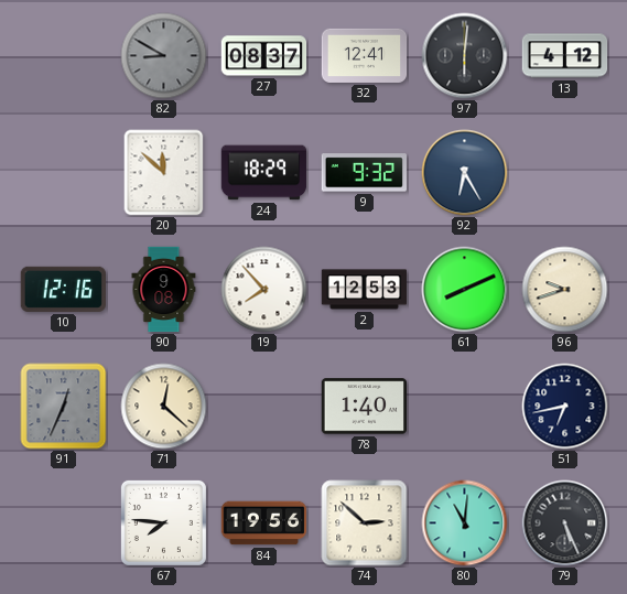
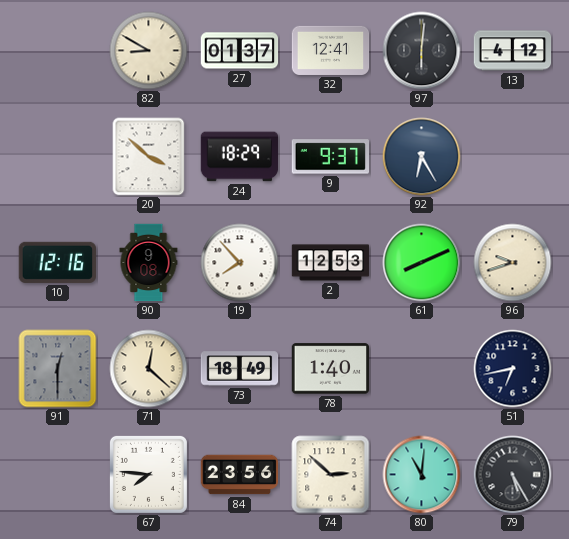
82 dial: grey -> cream
27: 08:37 -> 01:37
20: 11:52 -> 3:52
9: 9:32 -> 9:37
91: 12:34 -> 12:30
73: none -> 18:49
84: 19:56 -> 23:56
79: 5:26 -> 5:25
